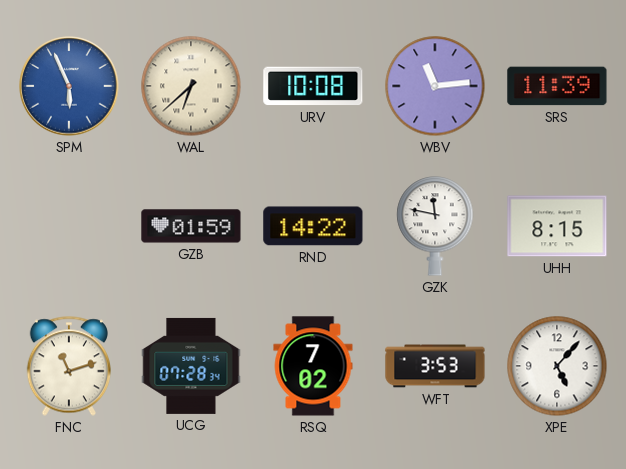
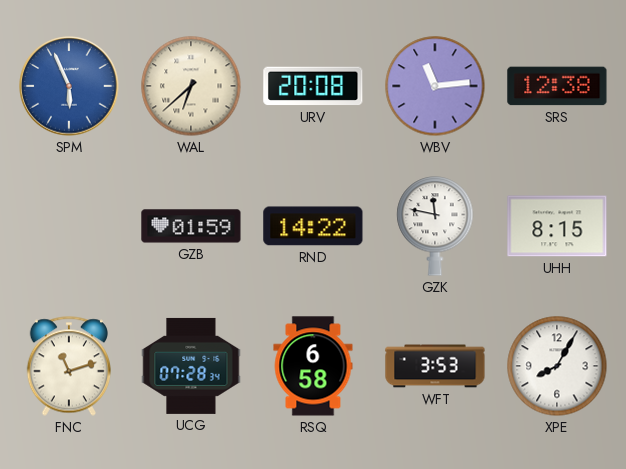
URV: 10:08 -> 20:08
SRS: 11:39 -> 12:38
RSQ: 7:02 -> 6:58
XPE: 5:07 -> 8:05
